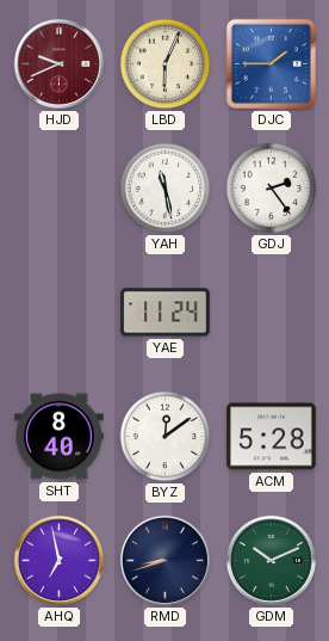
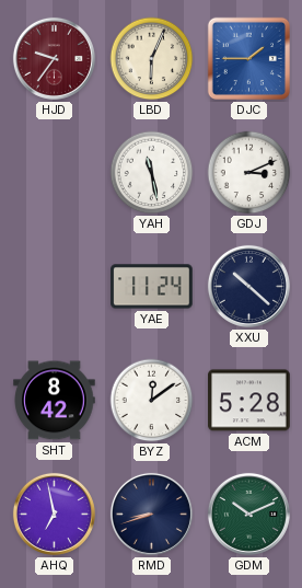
HJD: 9:41 -> 9:36
GDJ: 2:24 -> 3:11
XXU: none -> 10:22
SHT: 8:40 -> 8:42
